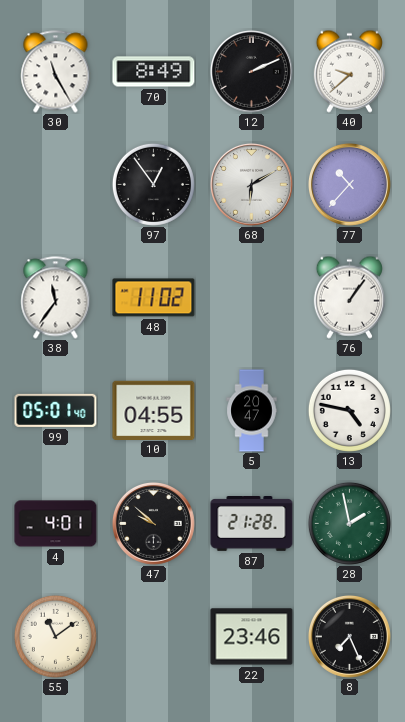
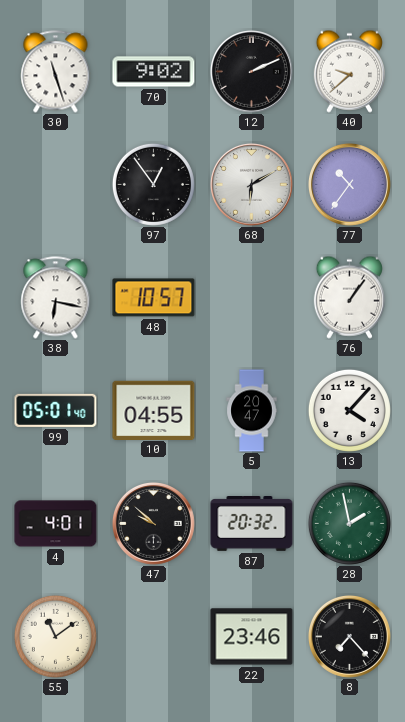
30: 11:25 -> 11:27
70: 8:49 -> 9:02
77: 10:37 -> 10:36
38: 11:36 -> 6:17
48: 11:02 -> 10:57
13: 4:47 -> 4:07
87: 21:28 -> 20:32
8: 7:26 -> 7:23
